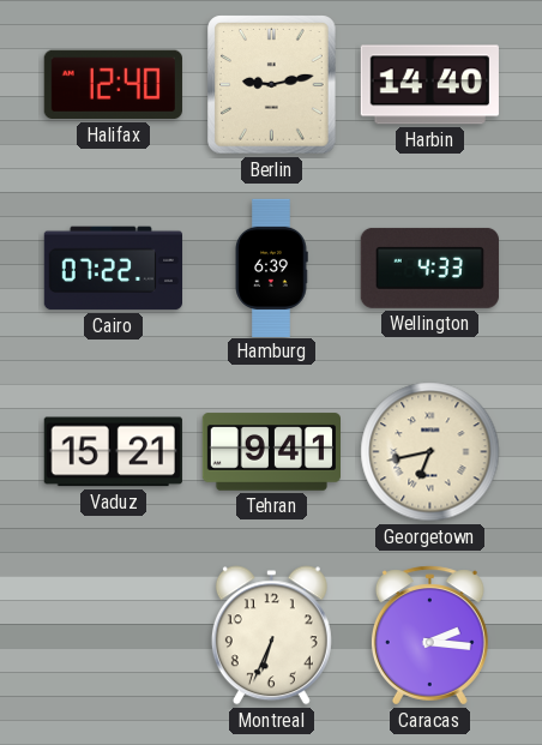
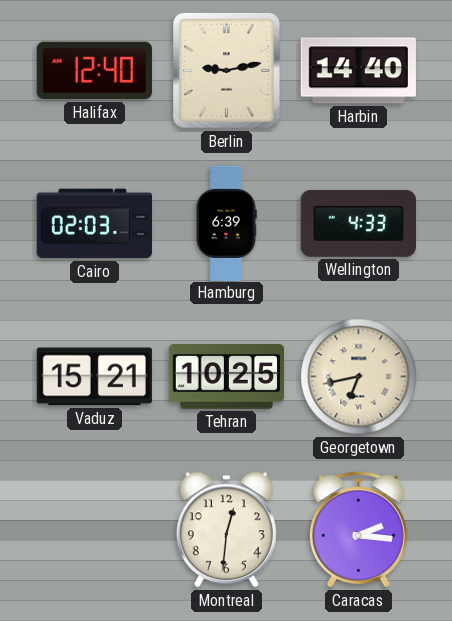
Cairo: 07:22 -> 02:03
Tehran: 9:41 -> 10:25
Montreal: 6:34 -> 12:31
